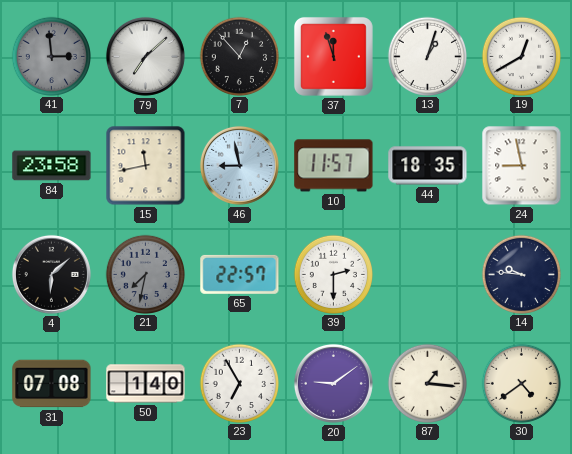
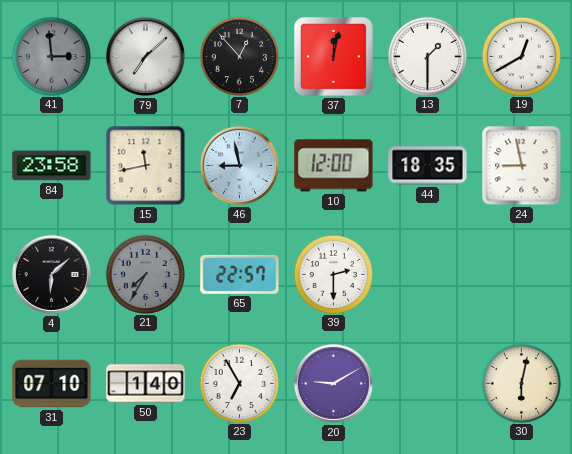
37: 11:57 -> 12:02
13: 1:03 -> 1:30
10: 11:57 -> 12:00
21: 7:32 -> 7:35
14: 9:46 -> none
31: 07:08 -> 07:10
20: 9:09 -> 9:10
87: 1:16 -> none
30: 4:39 -> 6:02
